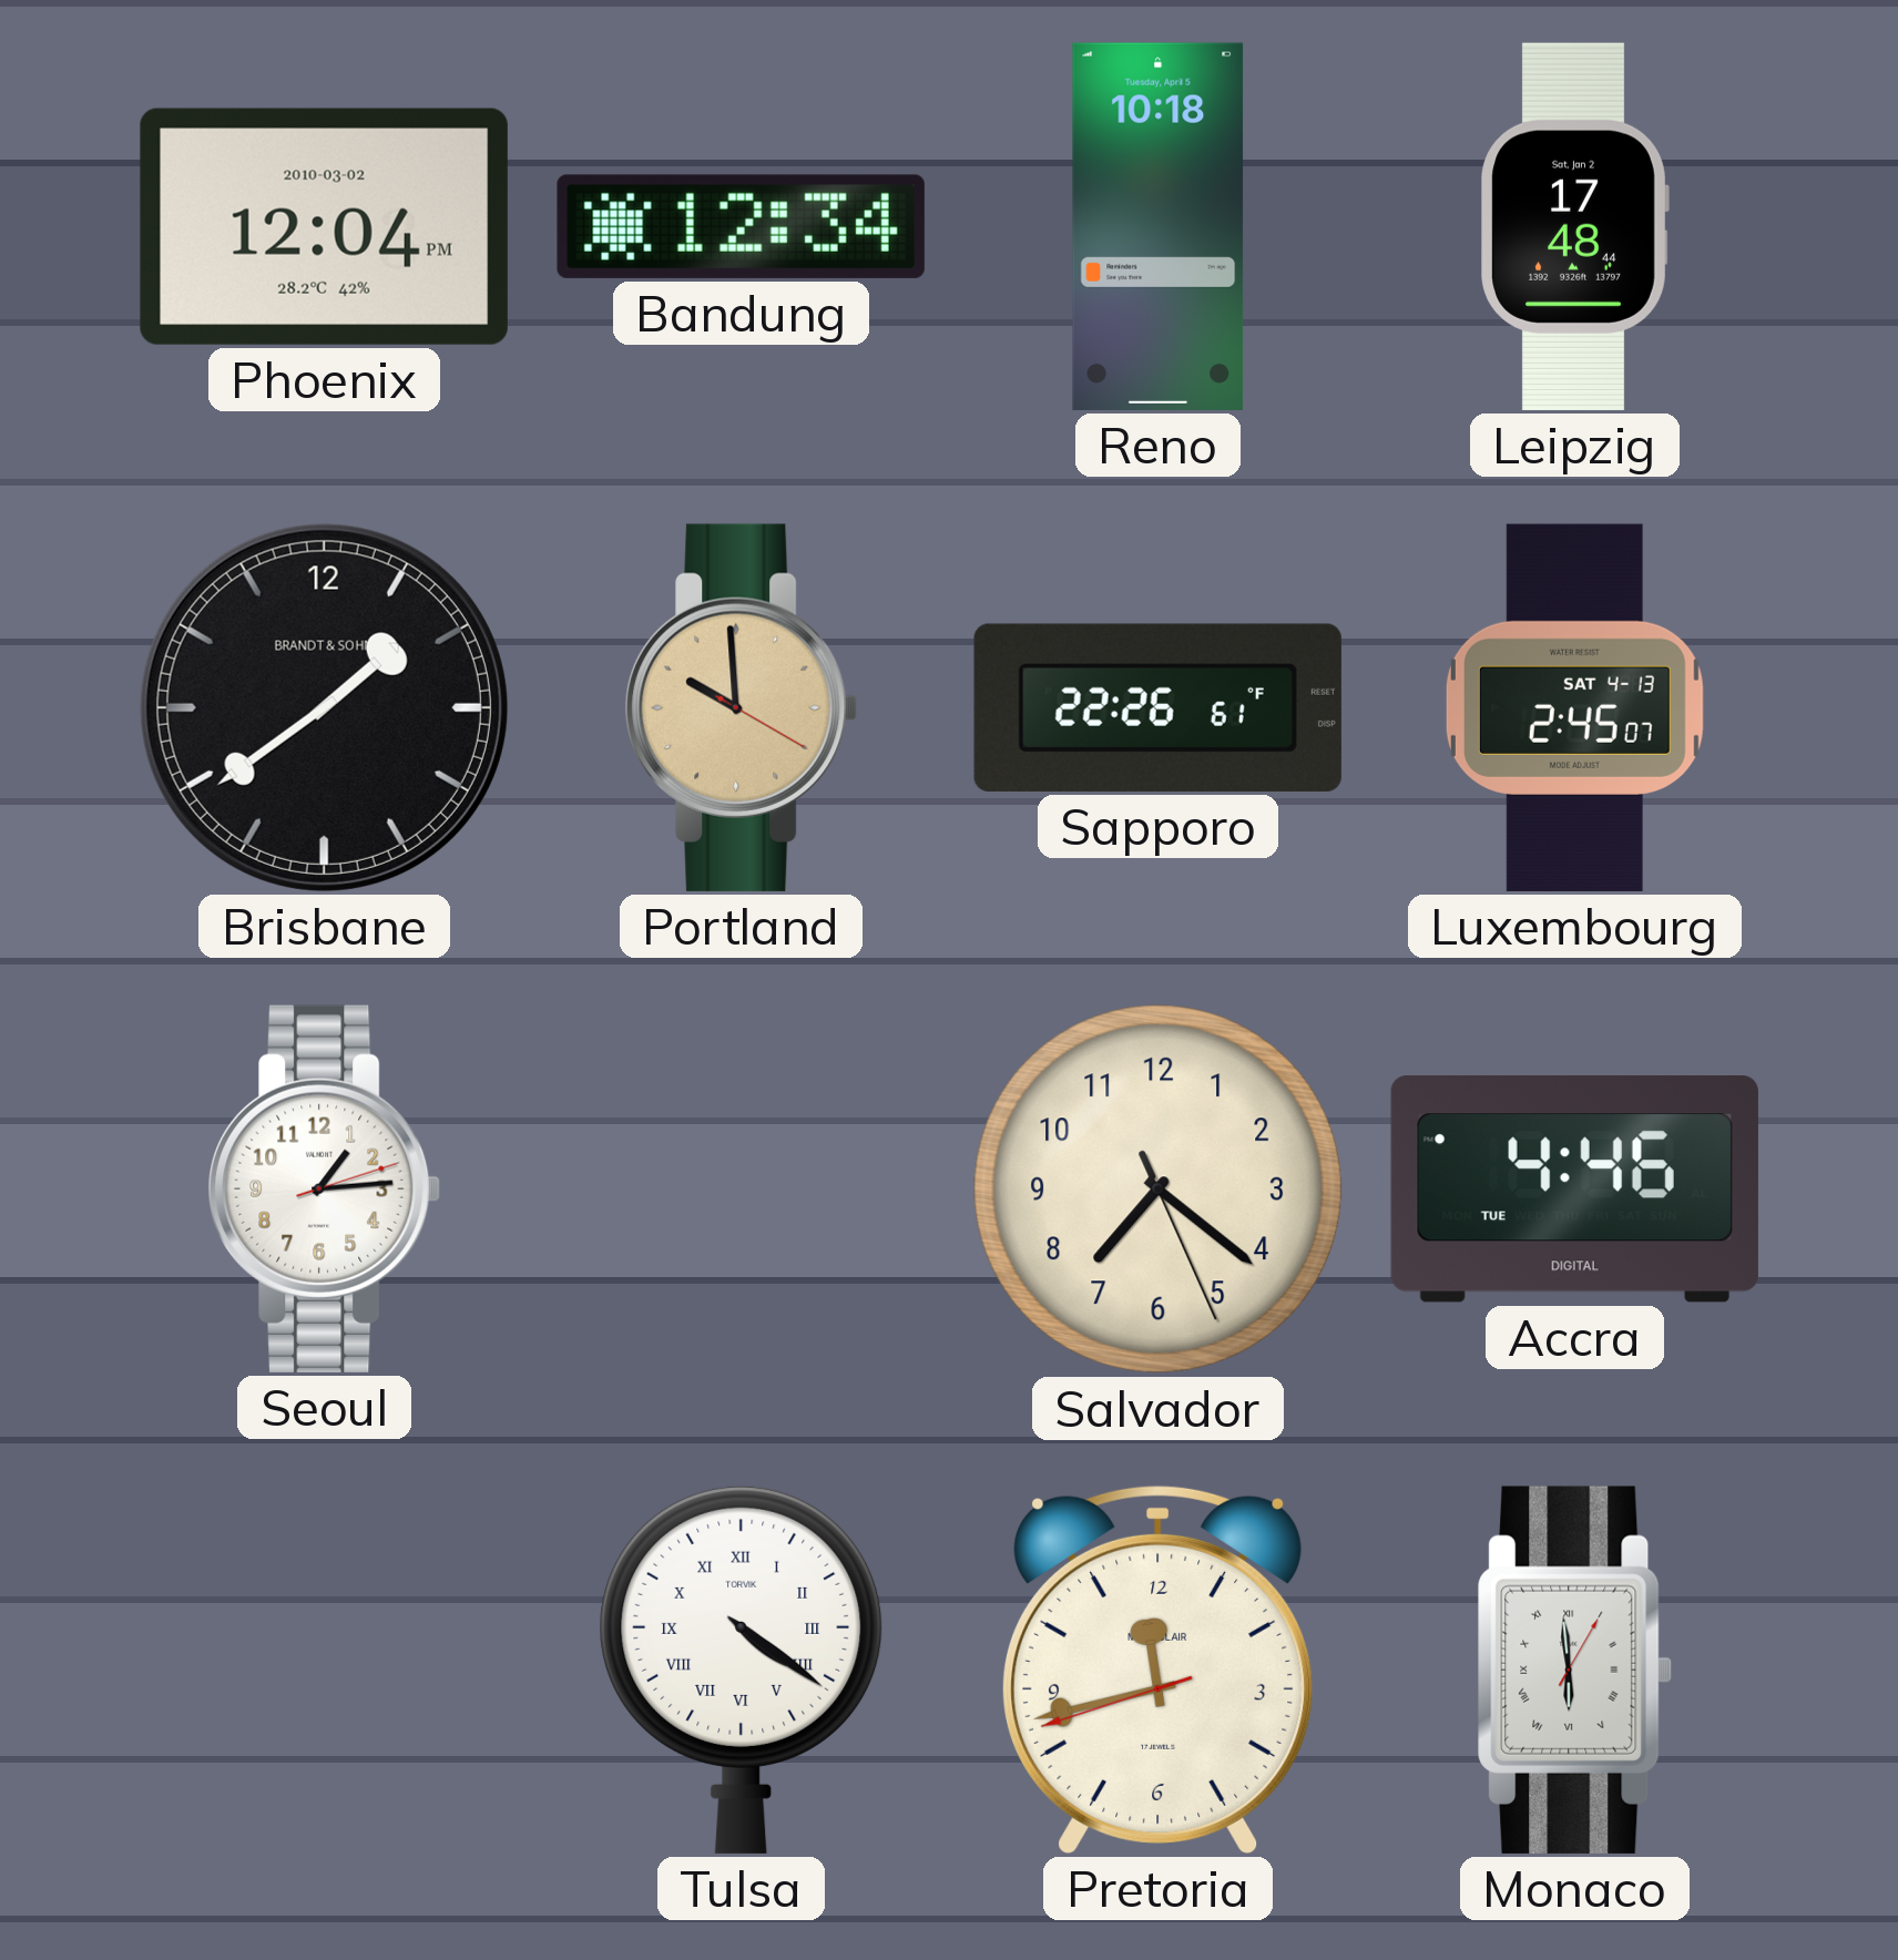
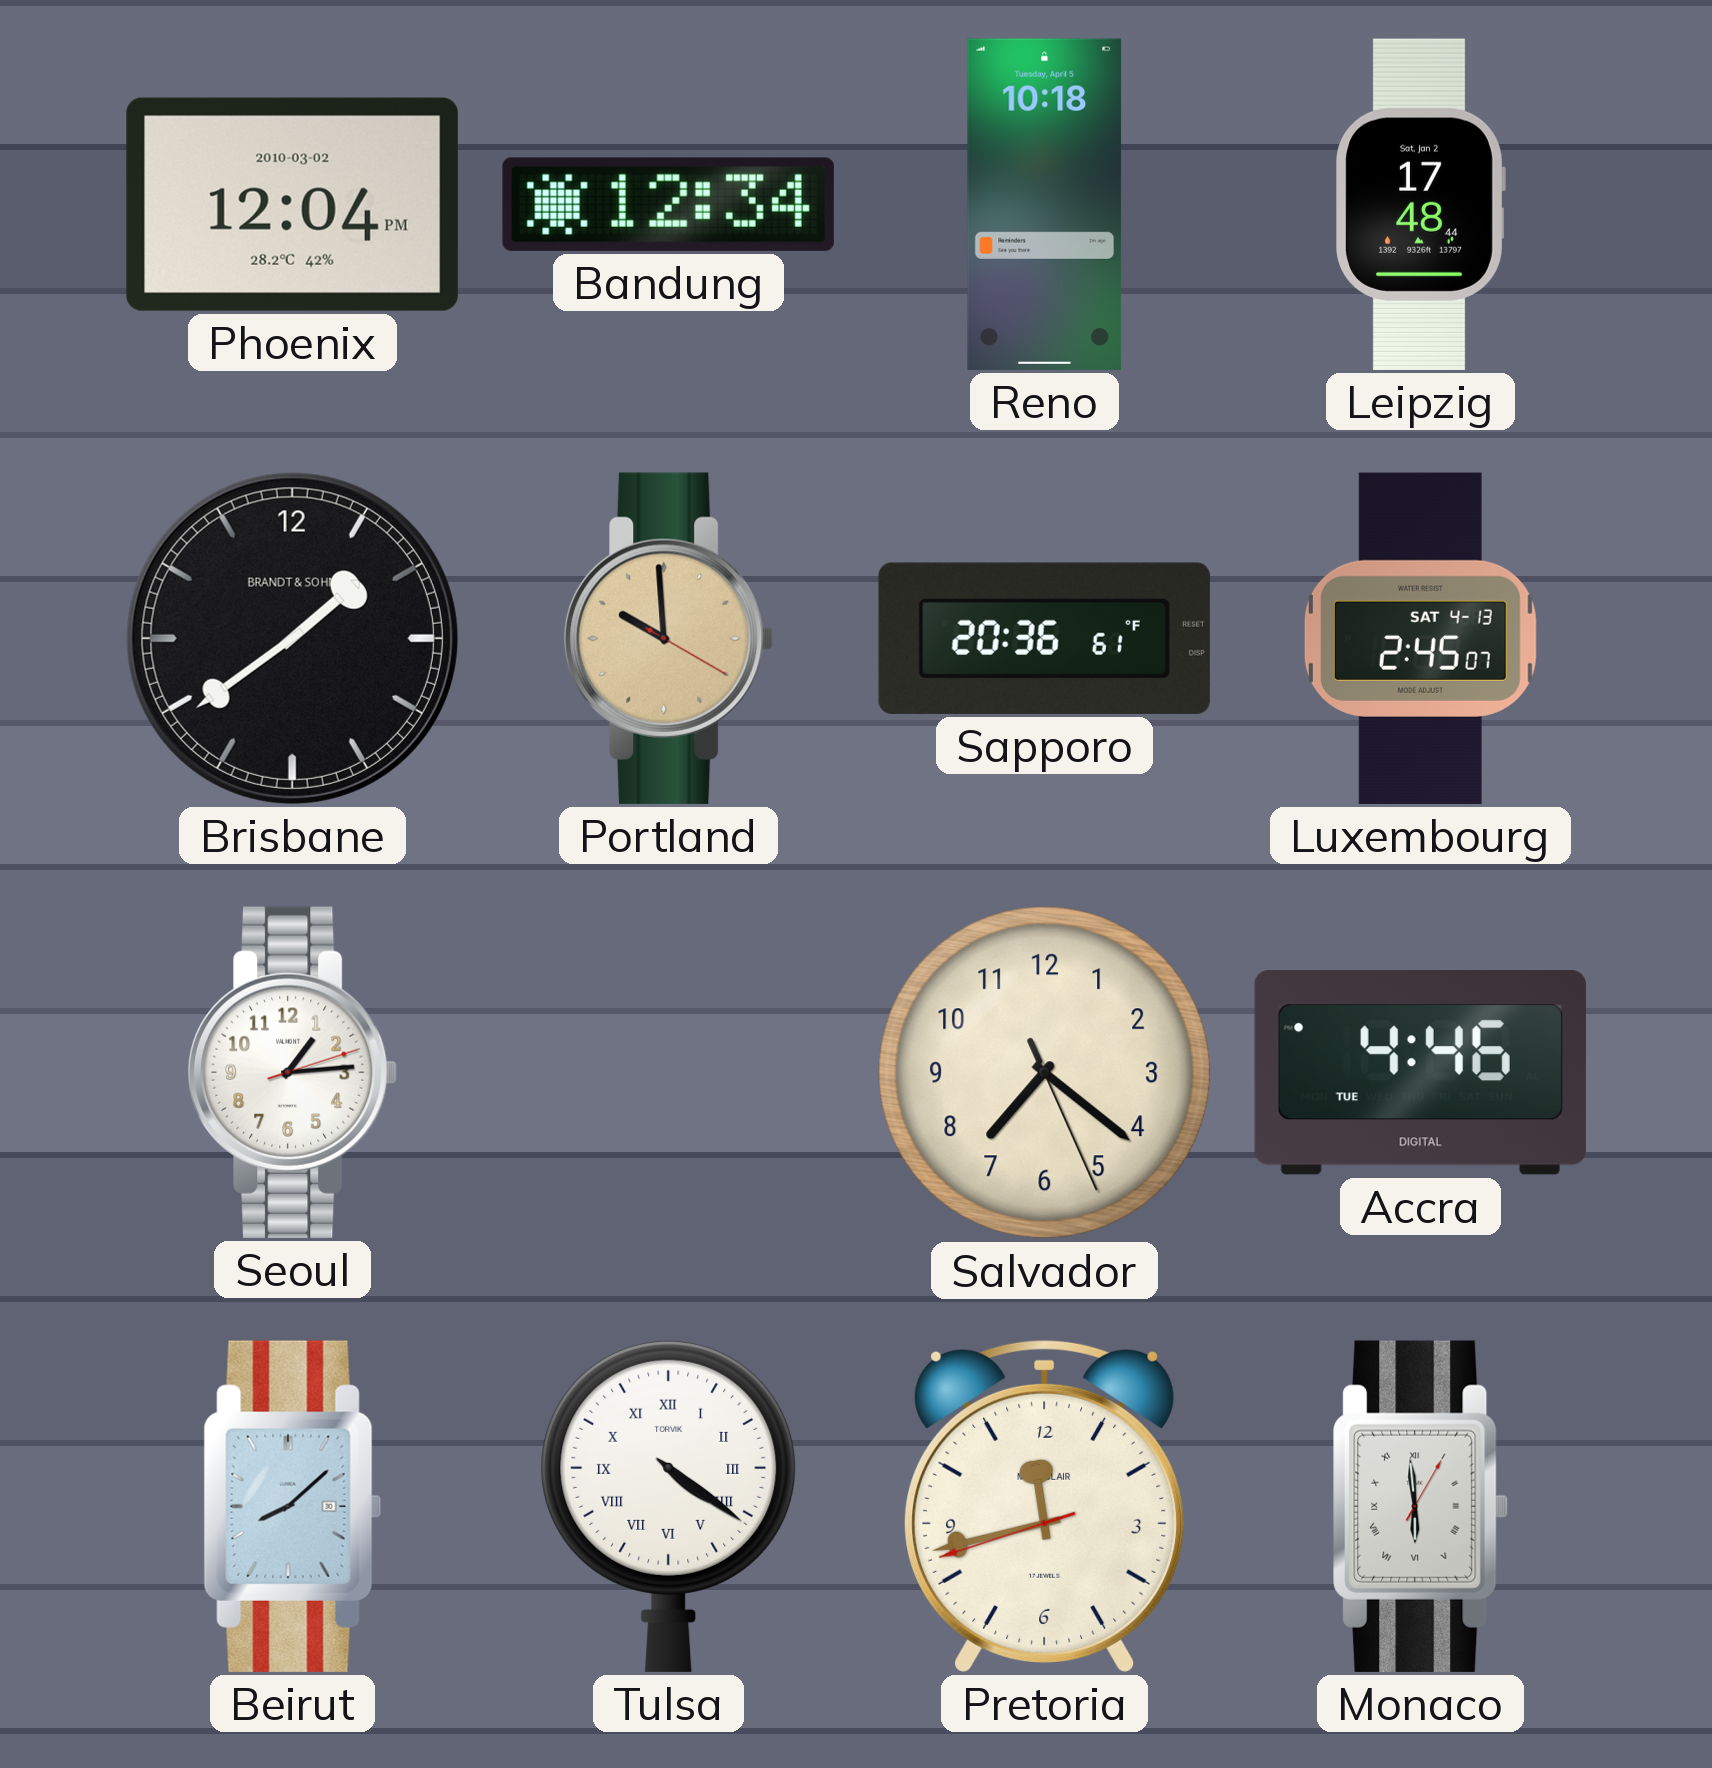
Sapporo: 22:26 -> 20:36
Beirut: none -> 8:08
